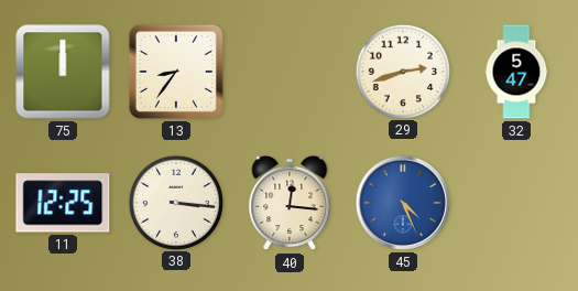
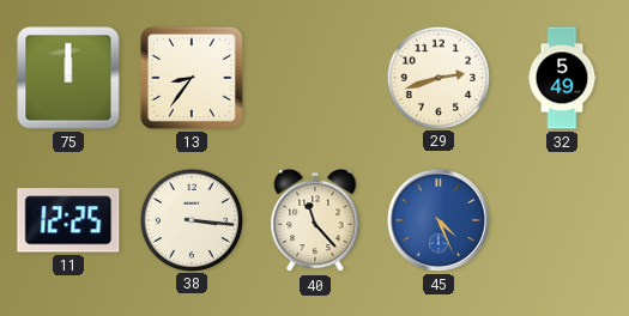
32: 5:47 -> 5:49
40: 12:16 -> 11:23
